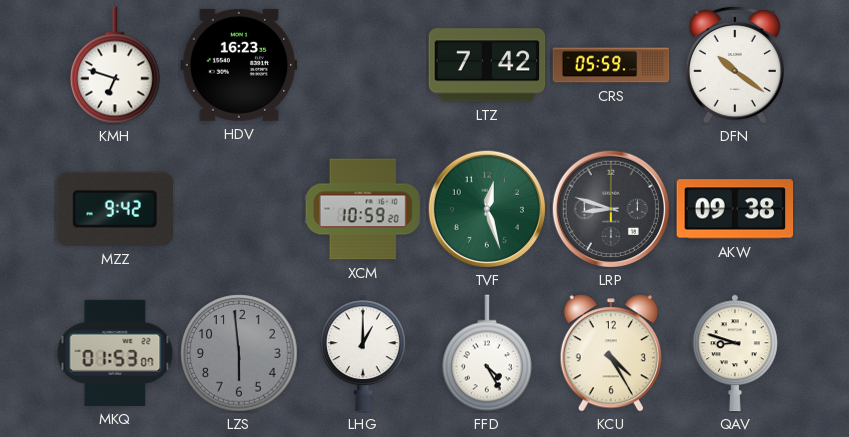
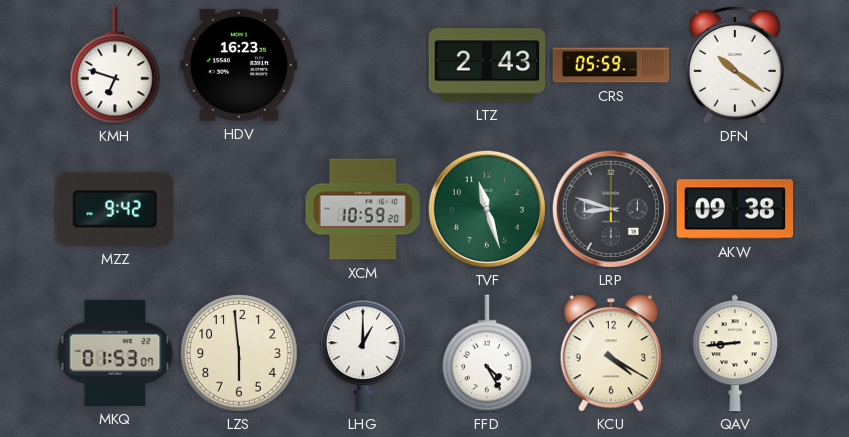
LTZ: 7:42 -> 2:43
TVF: 12:27 -> 11:27
LZS dial: grey -> cream
KCU: 4:25 -> 4:20
QAV: 8:48 -> 8:44
